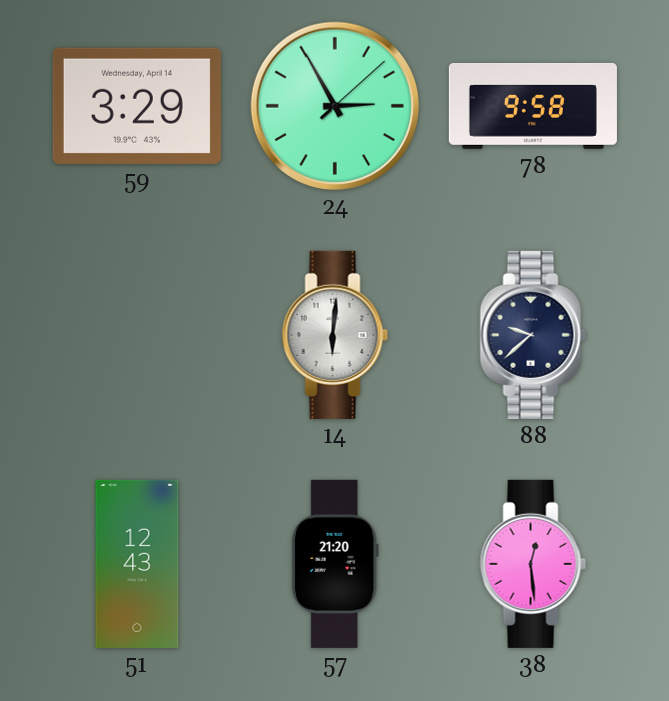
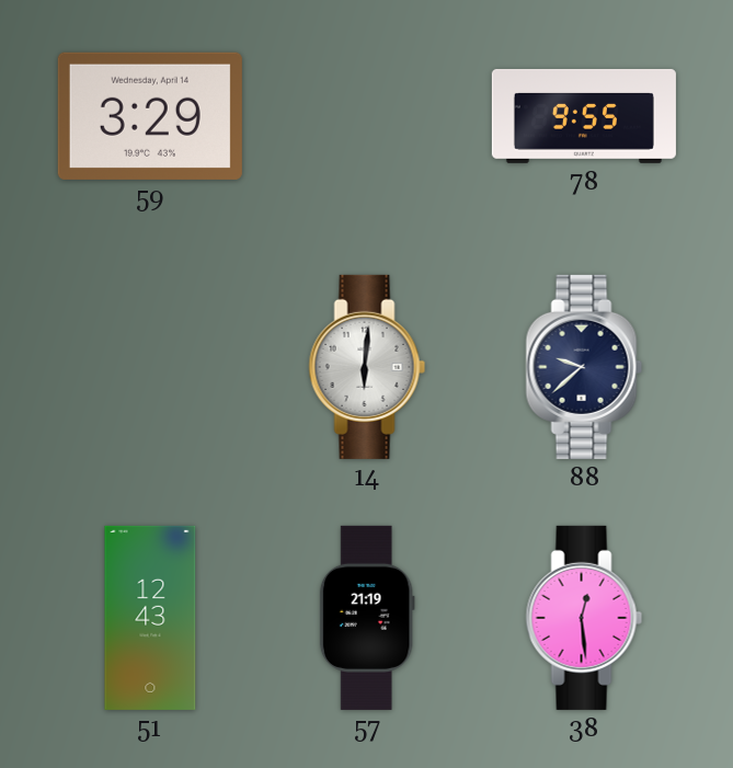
24: 2:55 -> none
78: 9:58 -> 9:55
57: 21:20 -> 21:19
